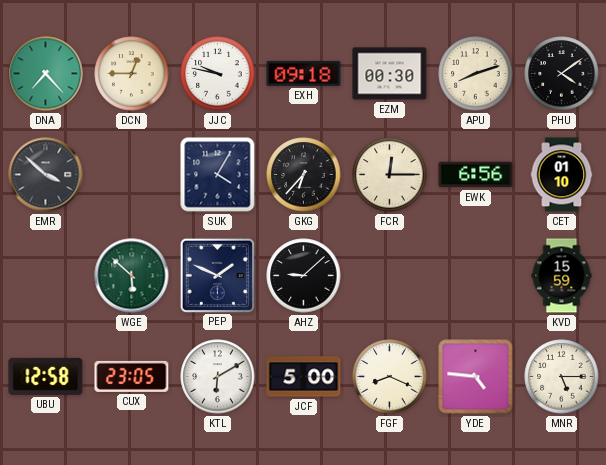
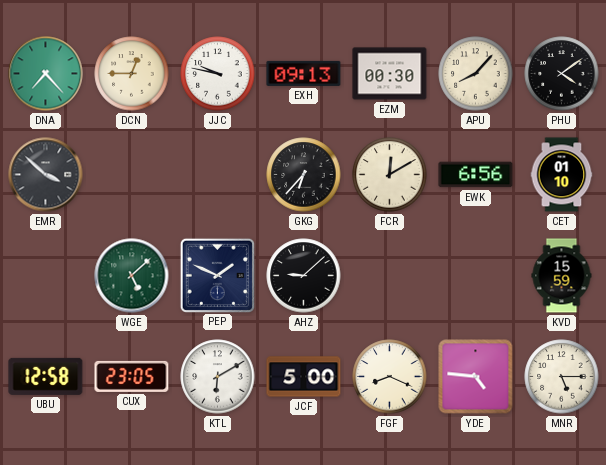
EXH: 09:18 -> 09:13
APU: 8:12 -> 8:07
SUK: 4:05 -> none
FCR: 12:15 -> 12:10
WGE: 5:52 -> 5:08
